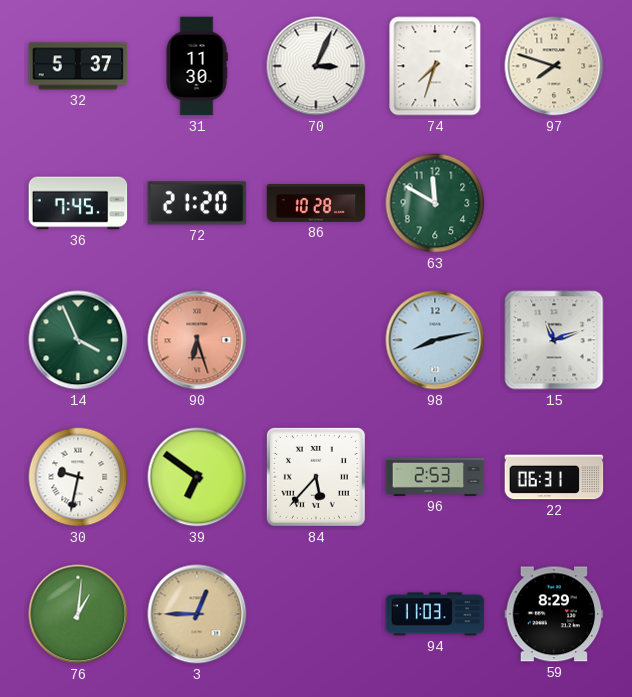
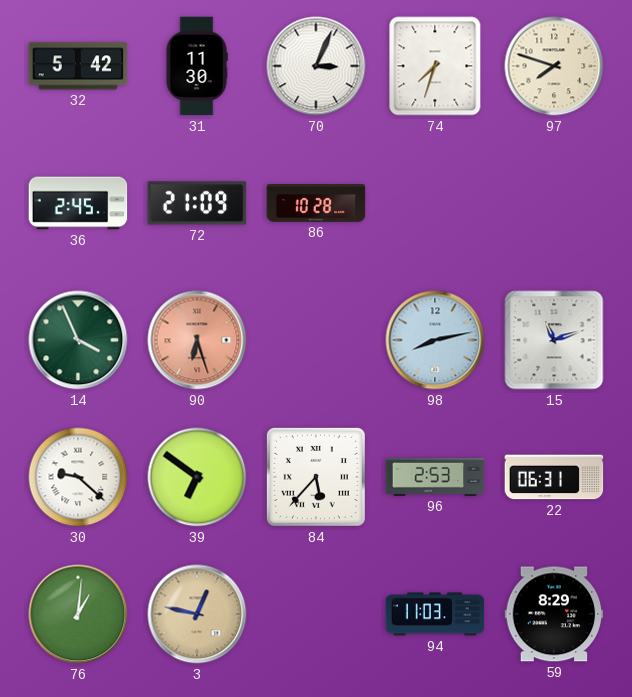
32: 5:37 -> 5:42
36: 7:45 -> 2:45
72: 21:20 -> 21:09
63: 11:50 -> none
30: 9:32 -> 9:22
3: 12:45 -> 12:47
